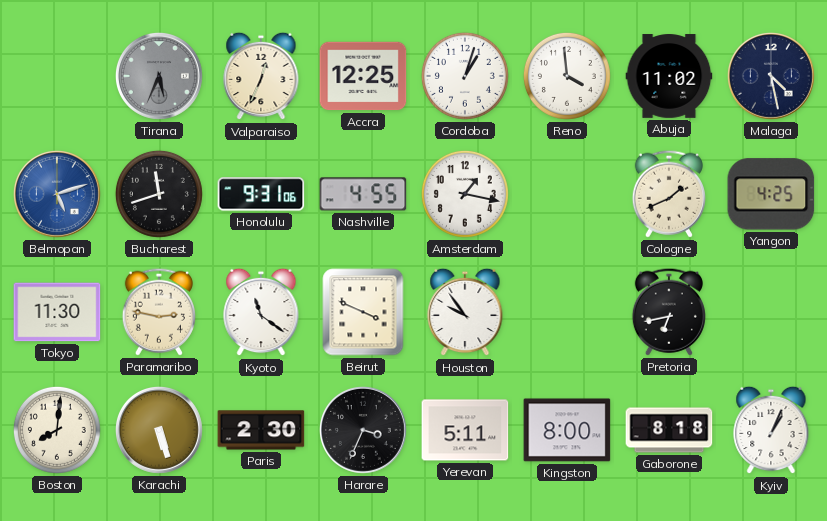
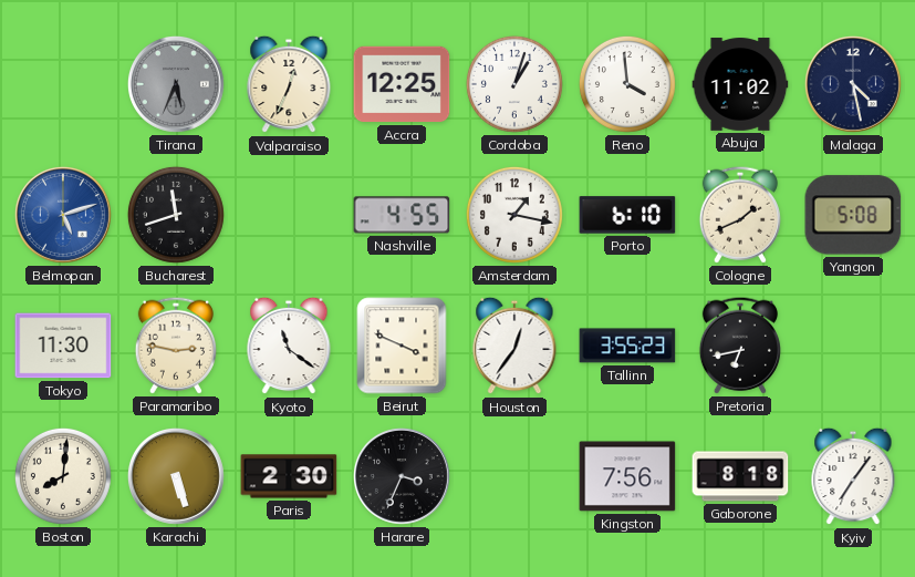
Honolulu: 9:31 -> none
Porto: none -> 6:10
Yangon: 4:25 -> 5:08
Houston: 9:54 -> 12:36
Tallinn: none -> 3:55
Yerevan: 5:11 -> none
Kingston: 8:00 -> 7:56
Kyiv: 1:04 -> 7:06
